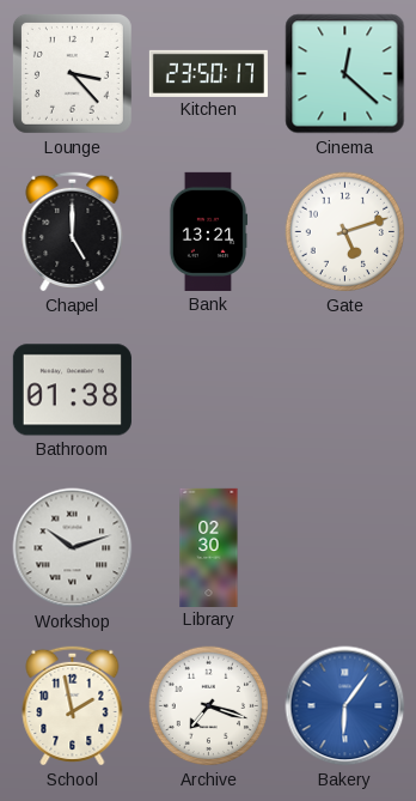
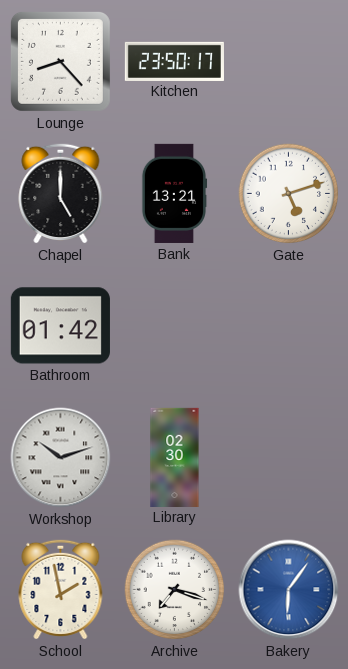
Lounge: 3:23 -> 8:23
Cinema: 12:22 -> none
Bathroom: 01:38 -> 01:42
